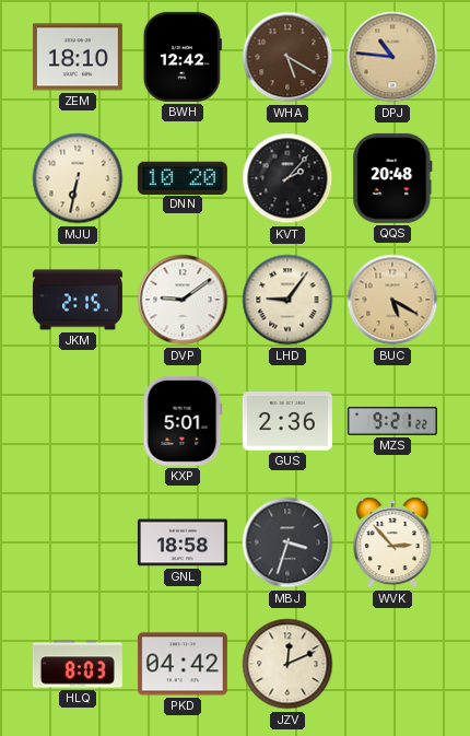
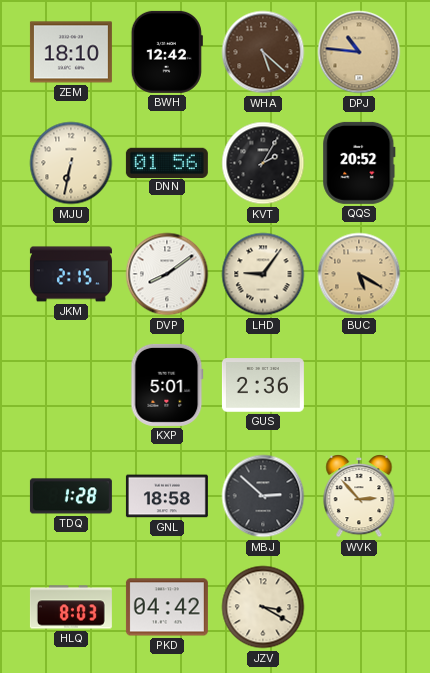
WHA: 5:20 -> 5:22
DNN: 10:20 -> 01:56
KVT: 2:07 -> 2:05
QQS: 20:48 -> 20:52
DVP: 9:09 -> 8:09
MZS: 9:21 -> none
TDQ: none -> 1:28
MBJ: 3:33 -> 2:52
JZV: 12:11 -> 3:20
